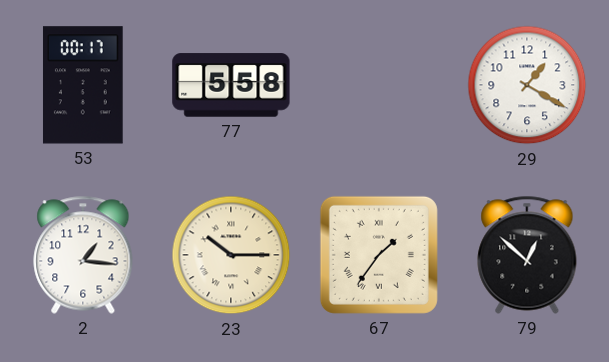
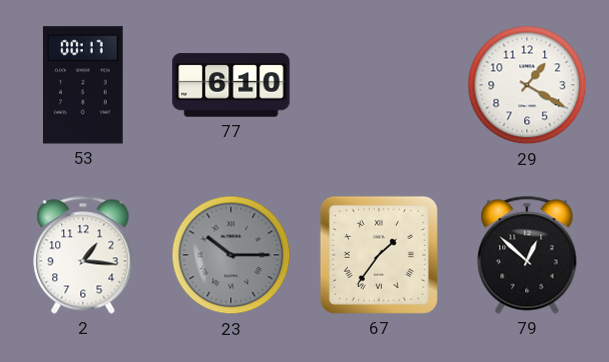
77: 5:58 -> 6:10
23 dial: cream -> grey
